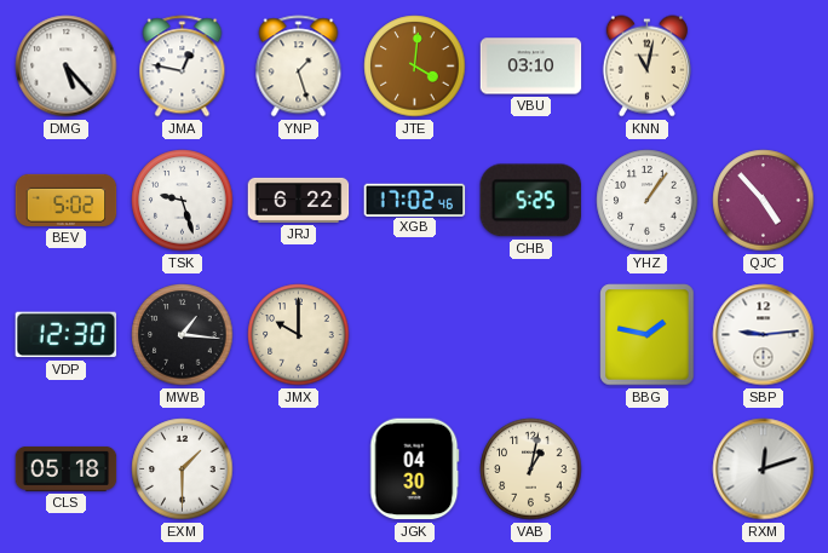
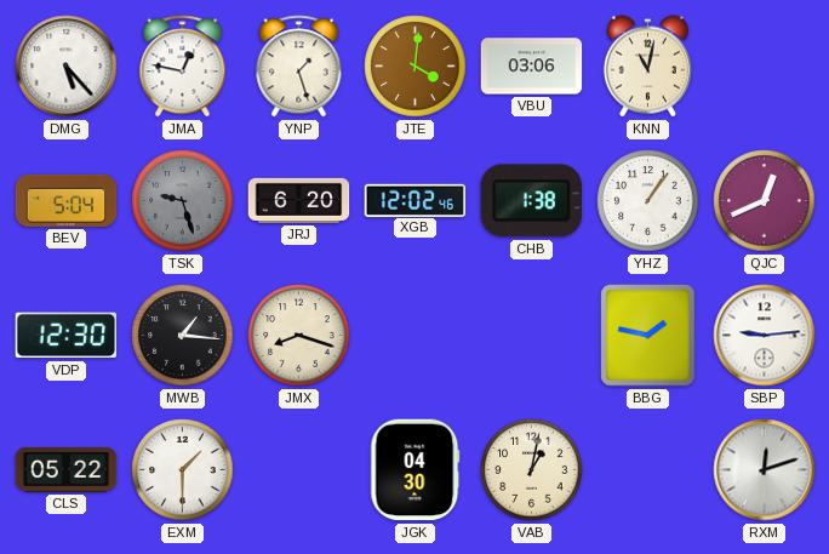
VBU: 03:10 -> 03:06
BEV: 5:02 -> 5:04
TSK dial: white -> grey
JRJ: 6:22 -> 6:20
XGB: 17:02 -> 12:02
CHB: 5:25 -> 1:38
QJC: 4:53 -> 12:41
JMX: 10:00 -> 8:18
CLS: 05:18 -> 05:22
